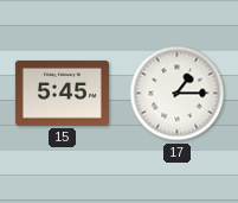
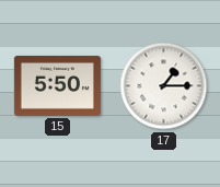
15: 5:45 -> 5:50
